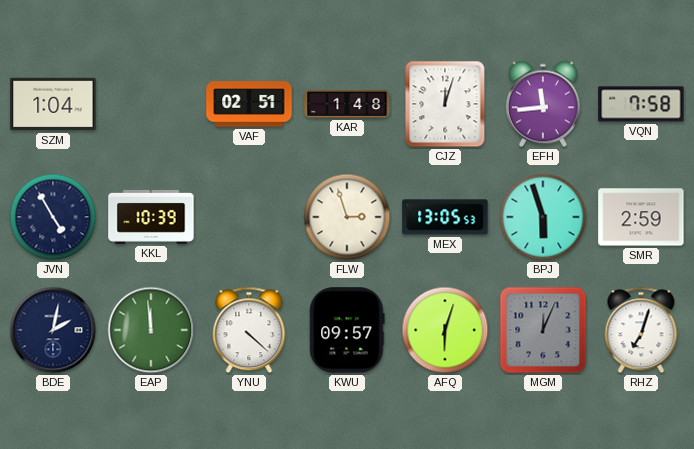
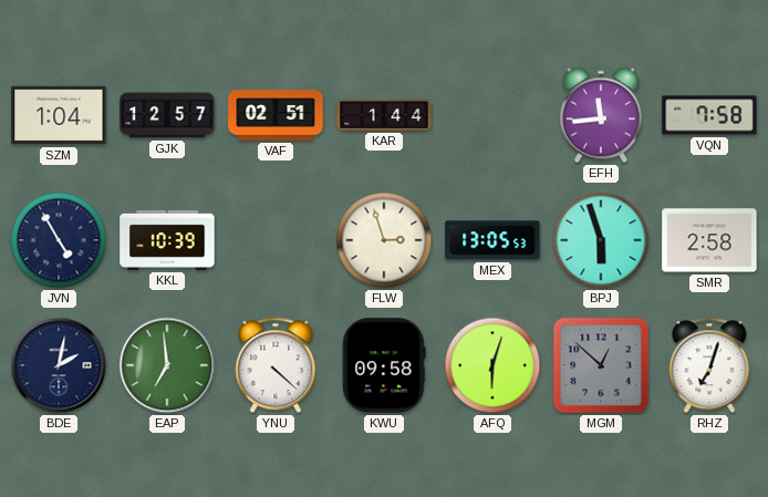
GJK: none -> 12:57
KAR: 1:48 -> 1:44
CJZ: 12:03 -> none
SMR: 2:59 -> 2:58
EAP: 11:59 -> 6:59
KWU: 09:57 -> 09:58
MGM: 12:04 -> 12:52
